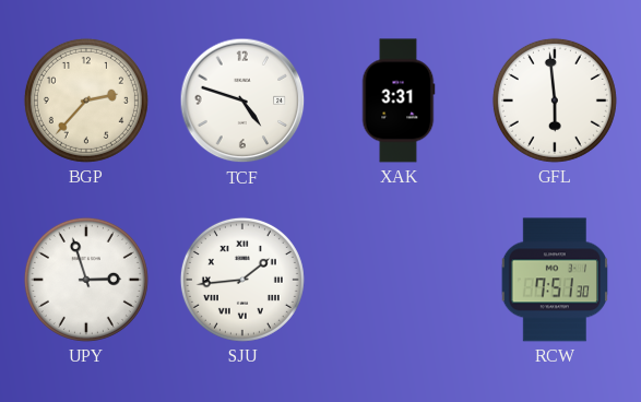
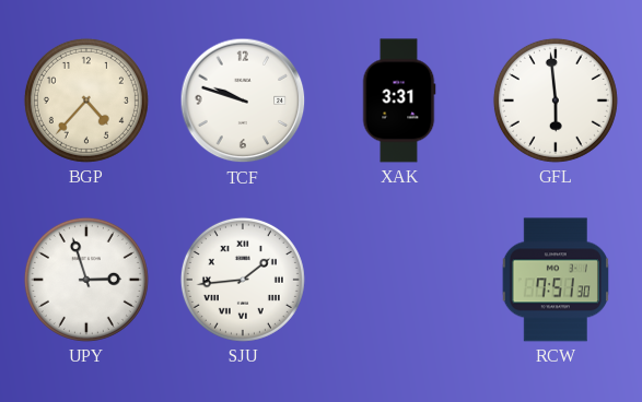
BGP: 2:37 -> 4:37
TCF: 4:48 -> 9:48
